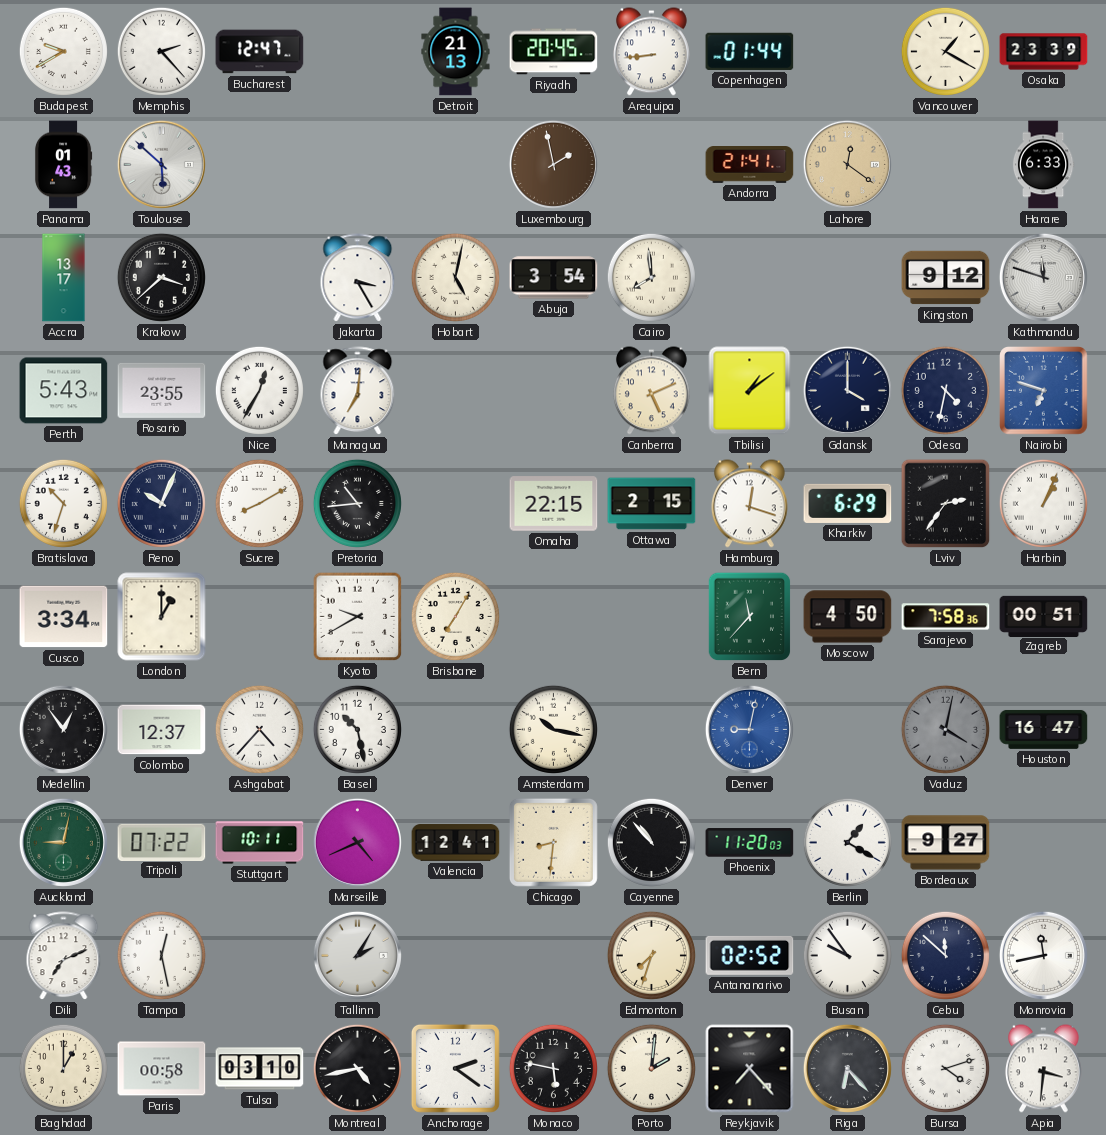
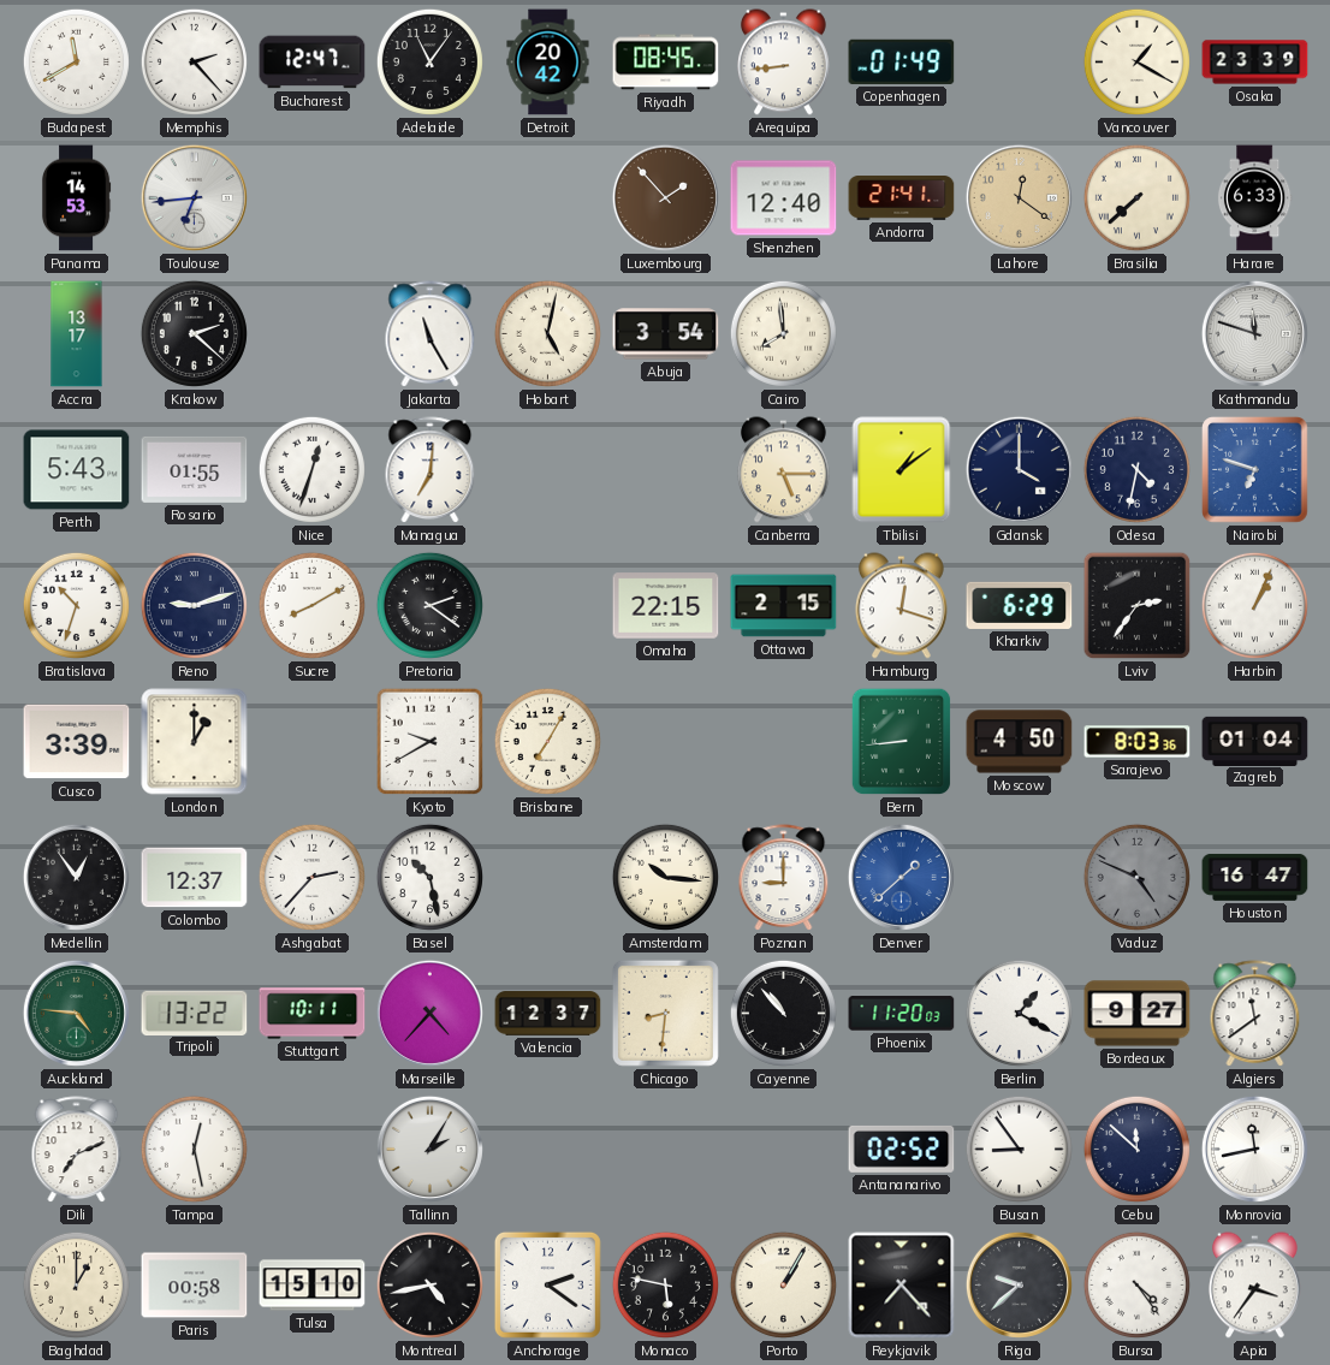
Budapest: 9:40 -> 11:40
Adelaide: none -> 11:06
Detroit: 21:13 -> 20:42
Riyadh: 20:45 -> 08:45
Copenhagen: 01:44 -> 01:49
Panama: 01:43 -> 14:53
Toulouse: 5:52 -> 6:44
Luxembourg: 1:58 -> 1:53
Shenzhen: none -> 12:40
Brasilia: none -> 7:38
Krakow: 3:38 -> 2:22
Jakarta: 3:25 -> 11:25
Kingston: 9:12 -> none
Rosario: 23:55 -> 01:55
Nice: 12:35 -> 12:33
Canberra: 5:11 -> 5:15
Reno: 10:04 -> 9:12
Pretoria: 10:44 -> 2:21
Cusco: 3:34 -> 3:39
Bern: 11:37 -> 8:44
Sarajevo: 7:58 -> 8:03
Zagreb: 00:51 -> 01:04
Ashgabat: 4:37 -> 2:37
Amsterdam: 10:17 -> 10:16
Poznan: none -> 9:00
Denver: 9:02 -> 1:38
Vaduz: 4:02 -> 4:49
Auckland: 9:02 -> 4:46
Tripoli: 07:22 -> 13:22
Marseille: 4:41 -> 4:37
Valencia: 12:41 -> 12:37
Algiers: none -> 11:39
Edmonton: 7:33 -> none
Busan: 9:54 -> 8:54
Tulsa: 03:10 -> 15:10
Porto: 2:01 -> 1:05
Riga: 6:23 -> 9:38
Bursa: 4:12 -> 4:24
Apia: 3:31 -> 3:36
